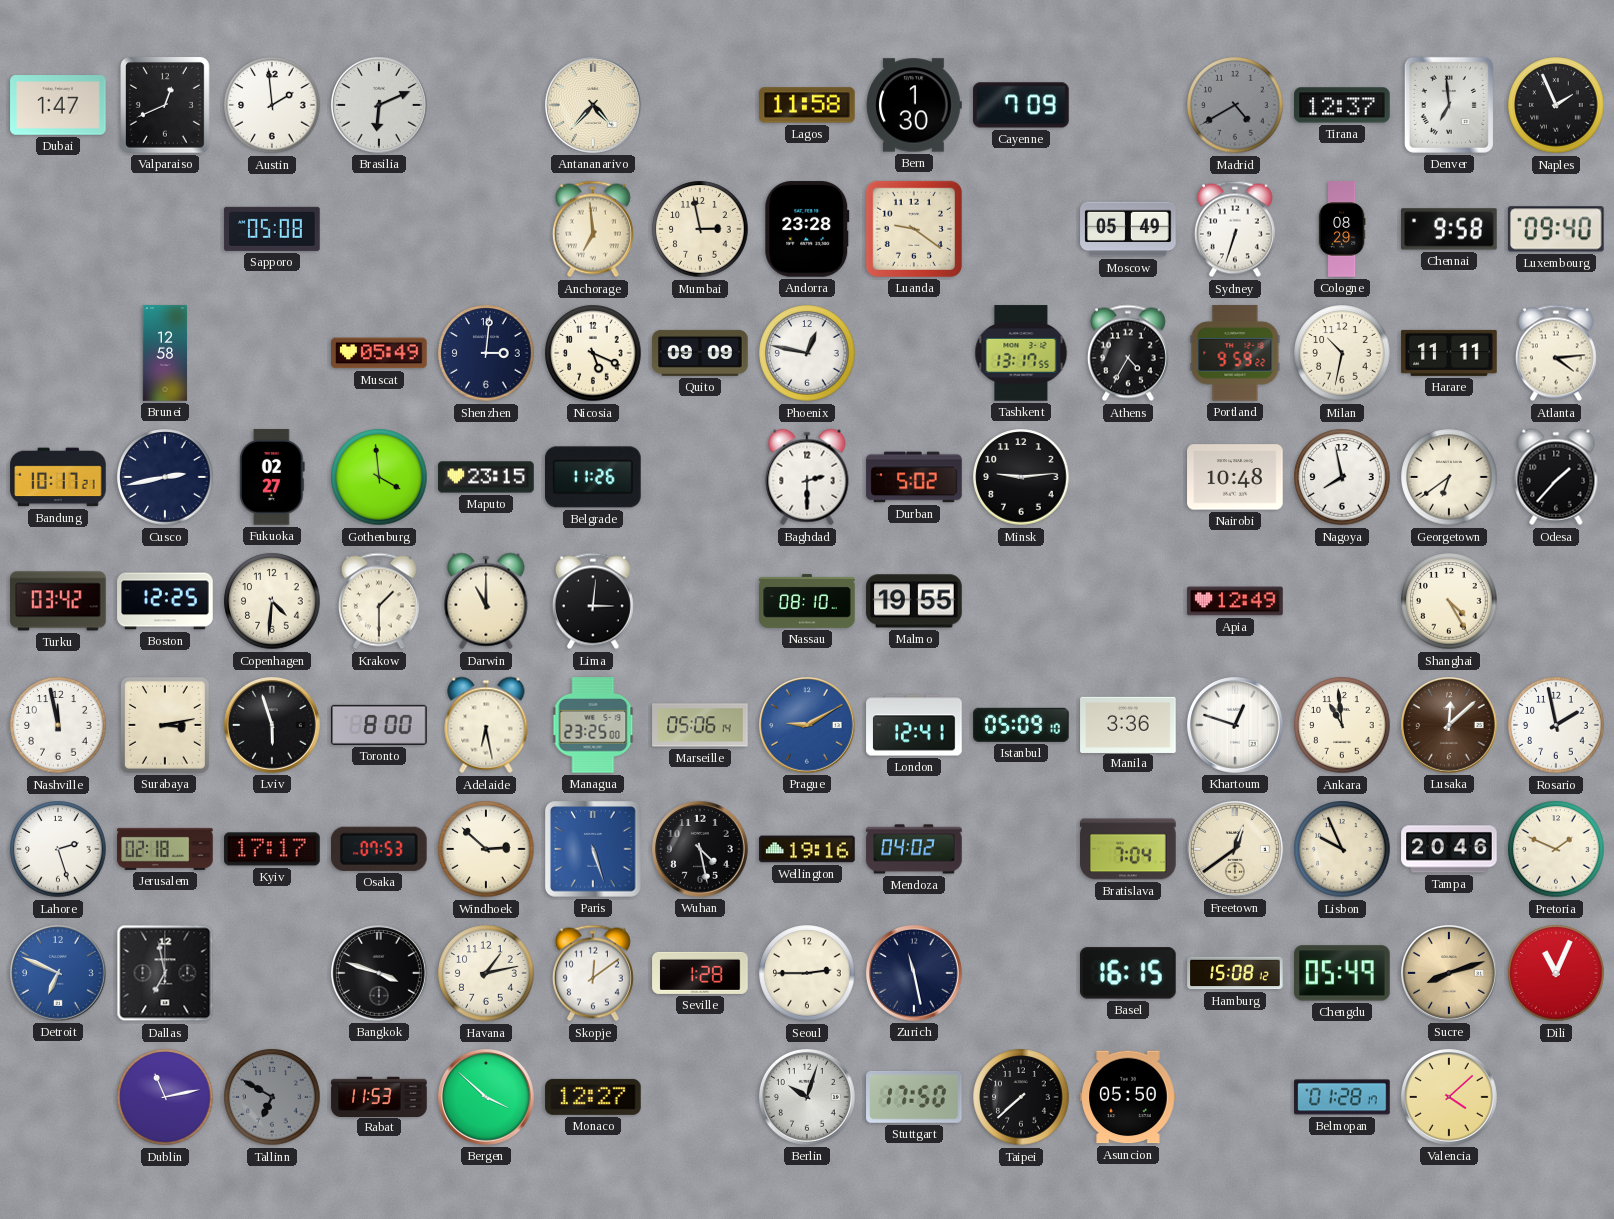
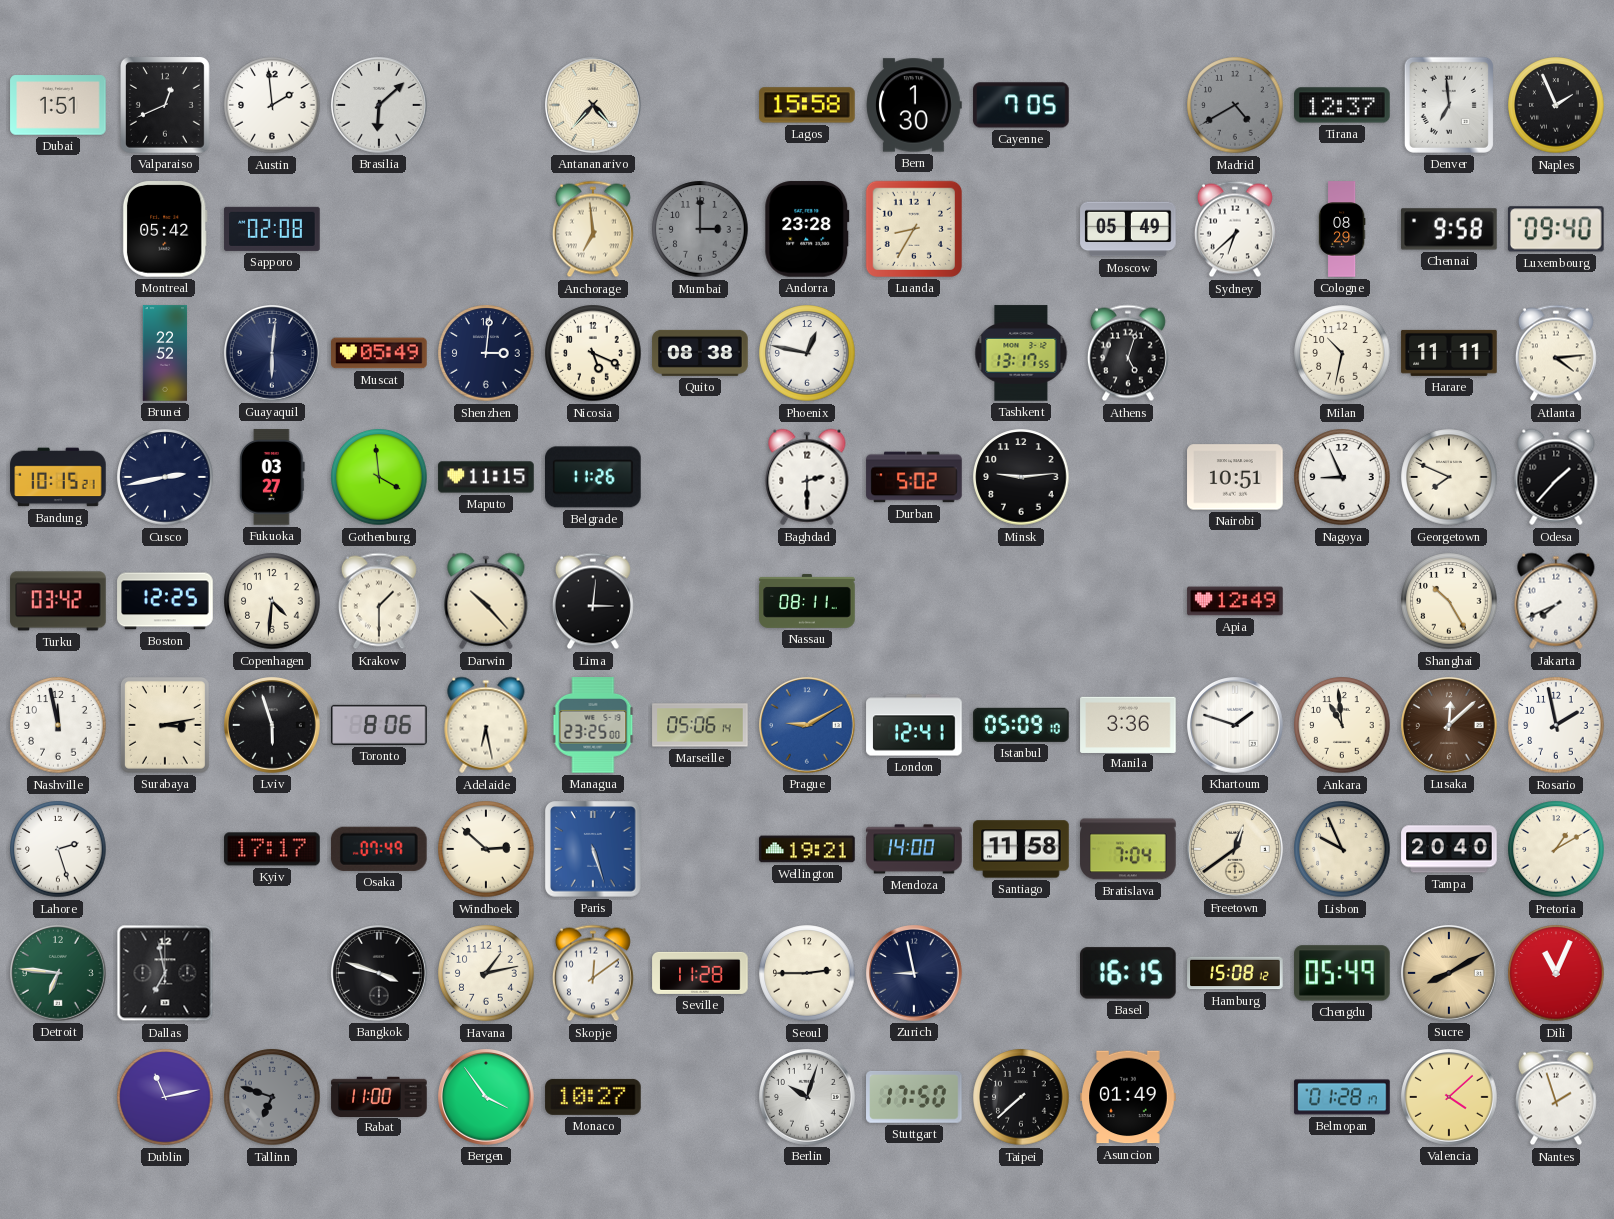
Dubai: 1:47 -> 1:51
Brasilia: 6:11 -> 6:08
Lagos: 11:58 -> 15:58
Cayenne: 7:09 -> 7:05
Montreal: none -> 05:42
Sapporo: 05:08 -> 02:08
Mumbai: 2:58 -> 3:00
Mumbai dial: cream -> grey
Luanda: 9:21 -> 8:35
Sydney: 6:33 -> 6:38
Brunei: 12:58 -> 22:52
Guayaquil: none -> 6:01
Quito: 09:09 -> 08:38
Athens: 4:35 -> 5:03
Portland: 9:59 -> none
Bandung: 10:17 -> 10:15
Fukuoka: 02:27 -> 03:27
Maputo: 23:15 -> 11:15
Nairobi: 10:48 -> 10:51
Nagoya: 7:58 -> 8:56
Georgetown: 6:39 -> 7:49
Darwin: 11:00 -> 10:23
Nassau: 08:10 -> 08:11
Malmo: 19:55 -> none
Shanghai: 4:25 -> 10:25
Jakarta: none -> 7:41
Toronto: 8:00 -> 8:06
Khartoum: 12:48 -> 1:48
Jerusalem: 02:18 -> none
Osaka: 07:53 -> 07:49
Wuhan: 4:28 -> none
Wellington: 19:16 -> 19:21
Mendoza: 04:02 -> 14:00
Santiago: none -> 11:58
Tampa: 20:46 -> 20:40
Pretoria: 1:49 -> 1:10
Detroit: 6:49 -> 6:46
Detroit dial: blue -> green
Seville: 1:28 -> 11:28
Zurich: 11:28 -> 8:58
Sucre: 8:12 -> 8:10
Tallinn: 6:50 -> 6:48
Rabat: 11:53 -> 11:00
Bergen: 3:52 -> 3:54
Monaco: 12:27 -> 10:27
Asuncion: 05:50 -> 01:49
Nantes: none -> 1:57
